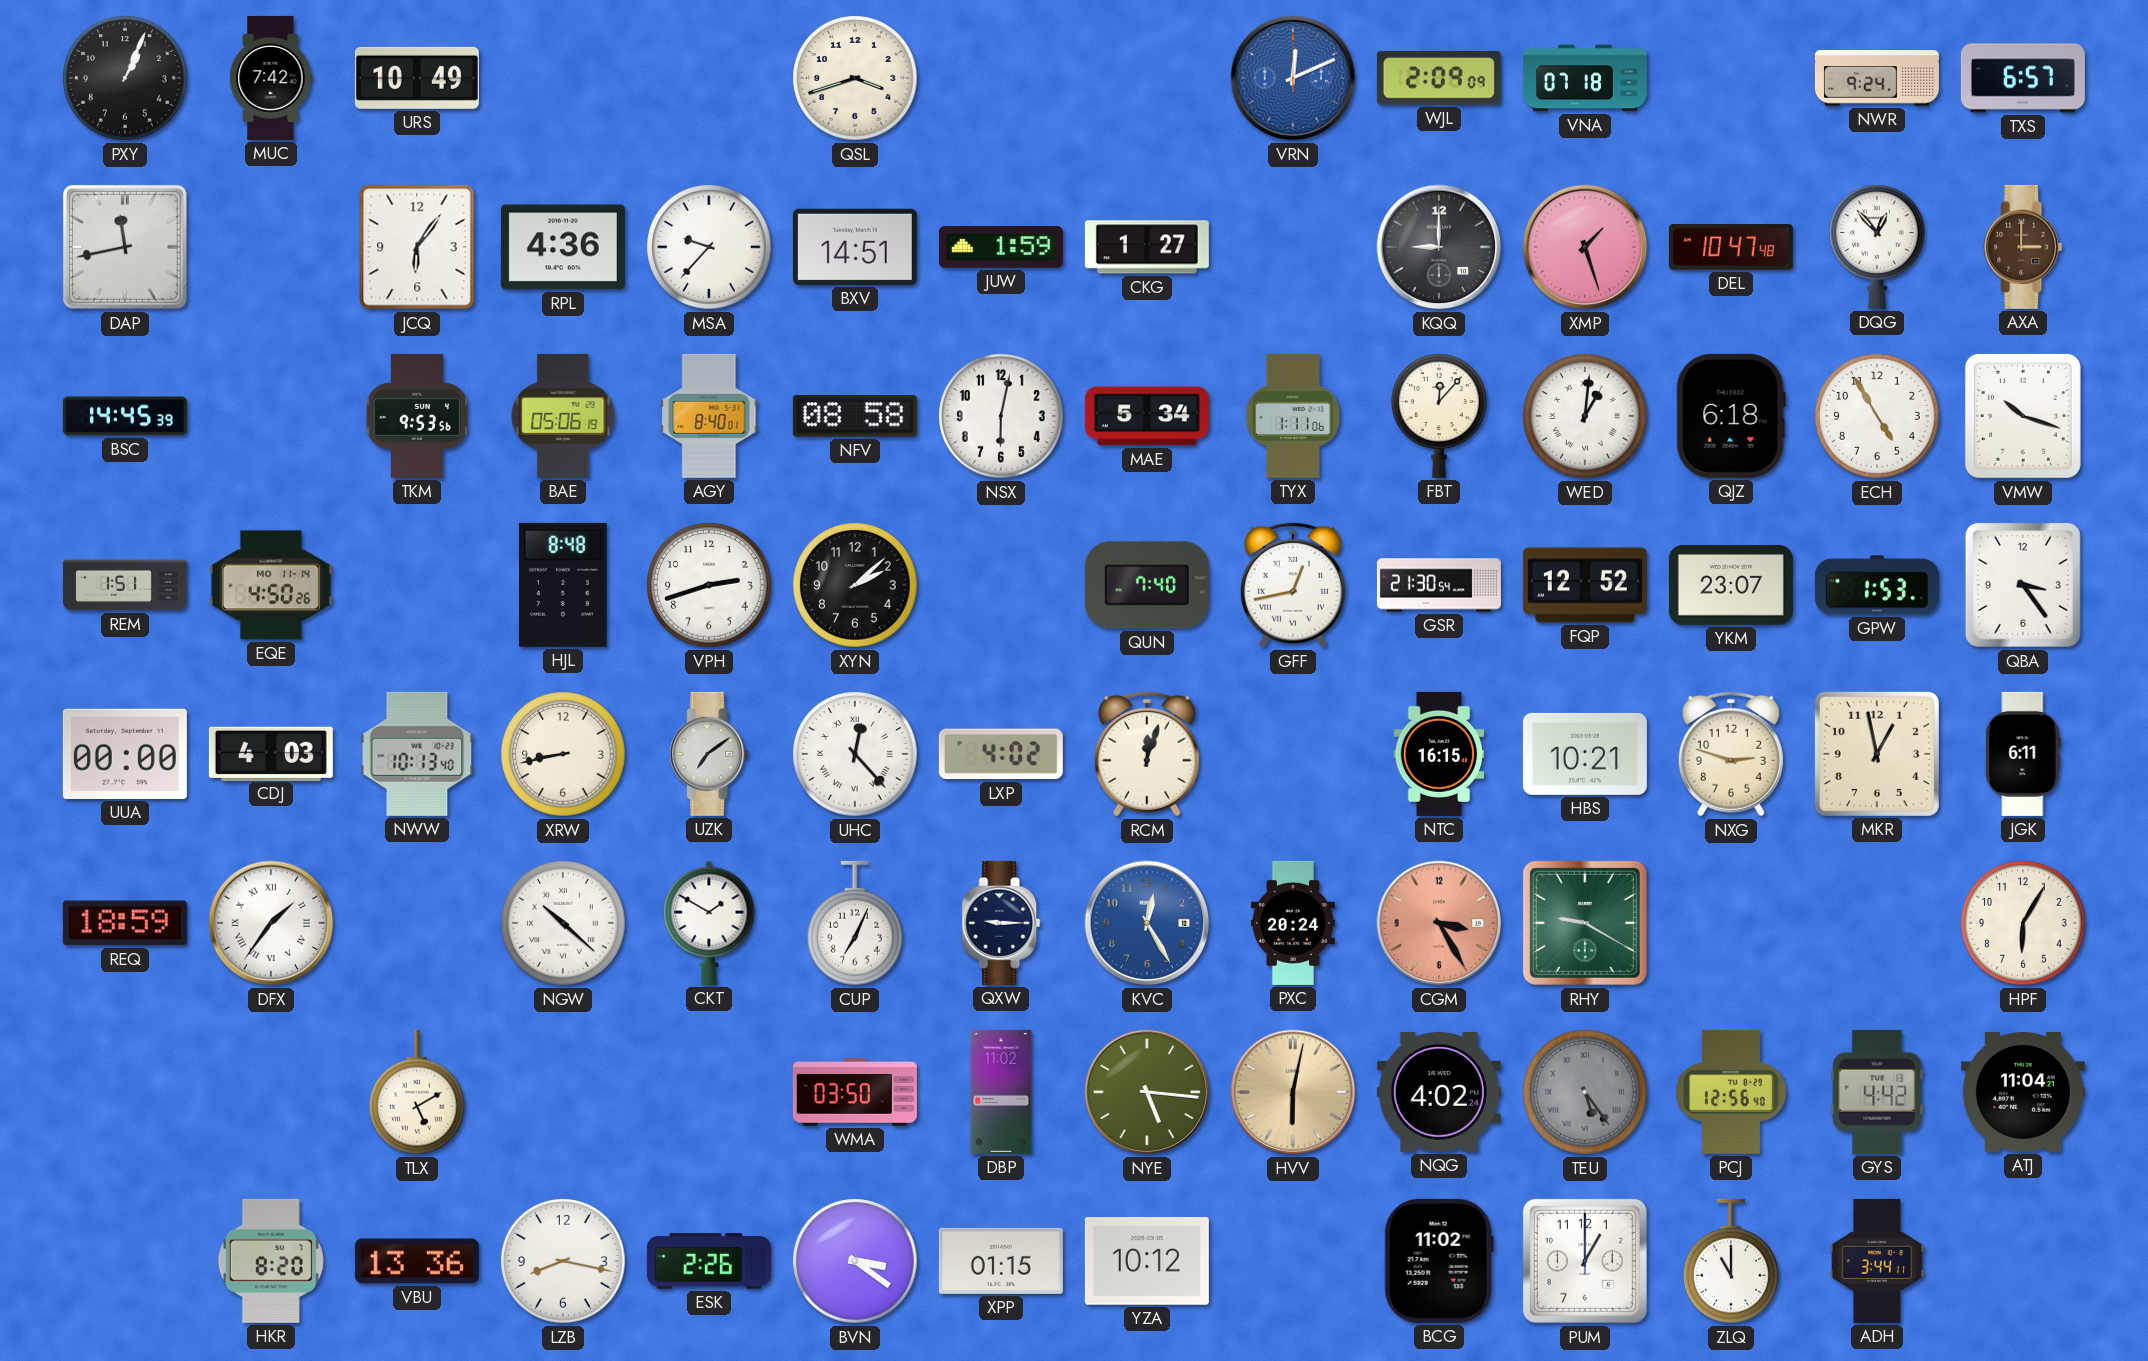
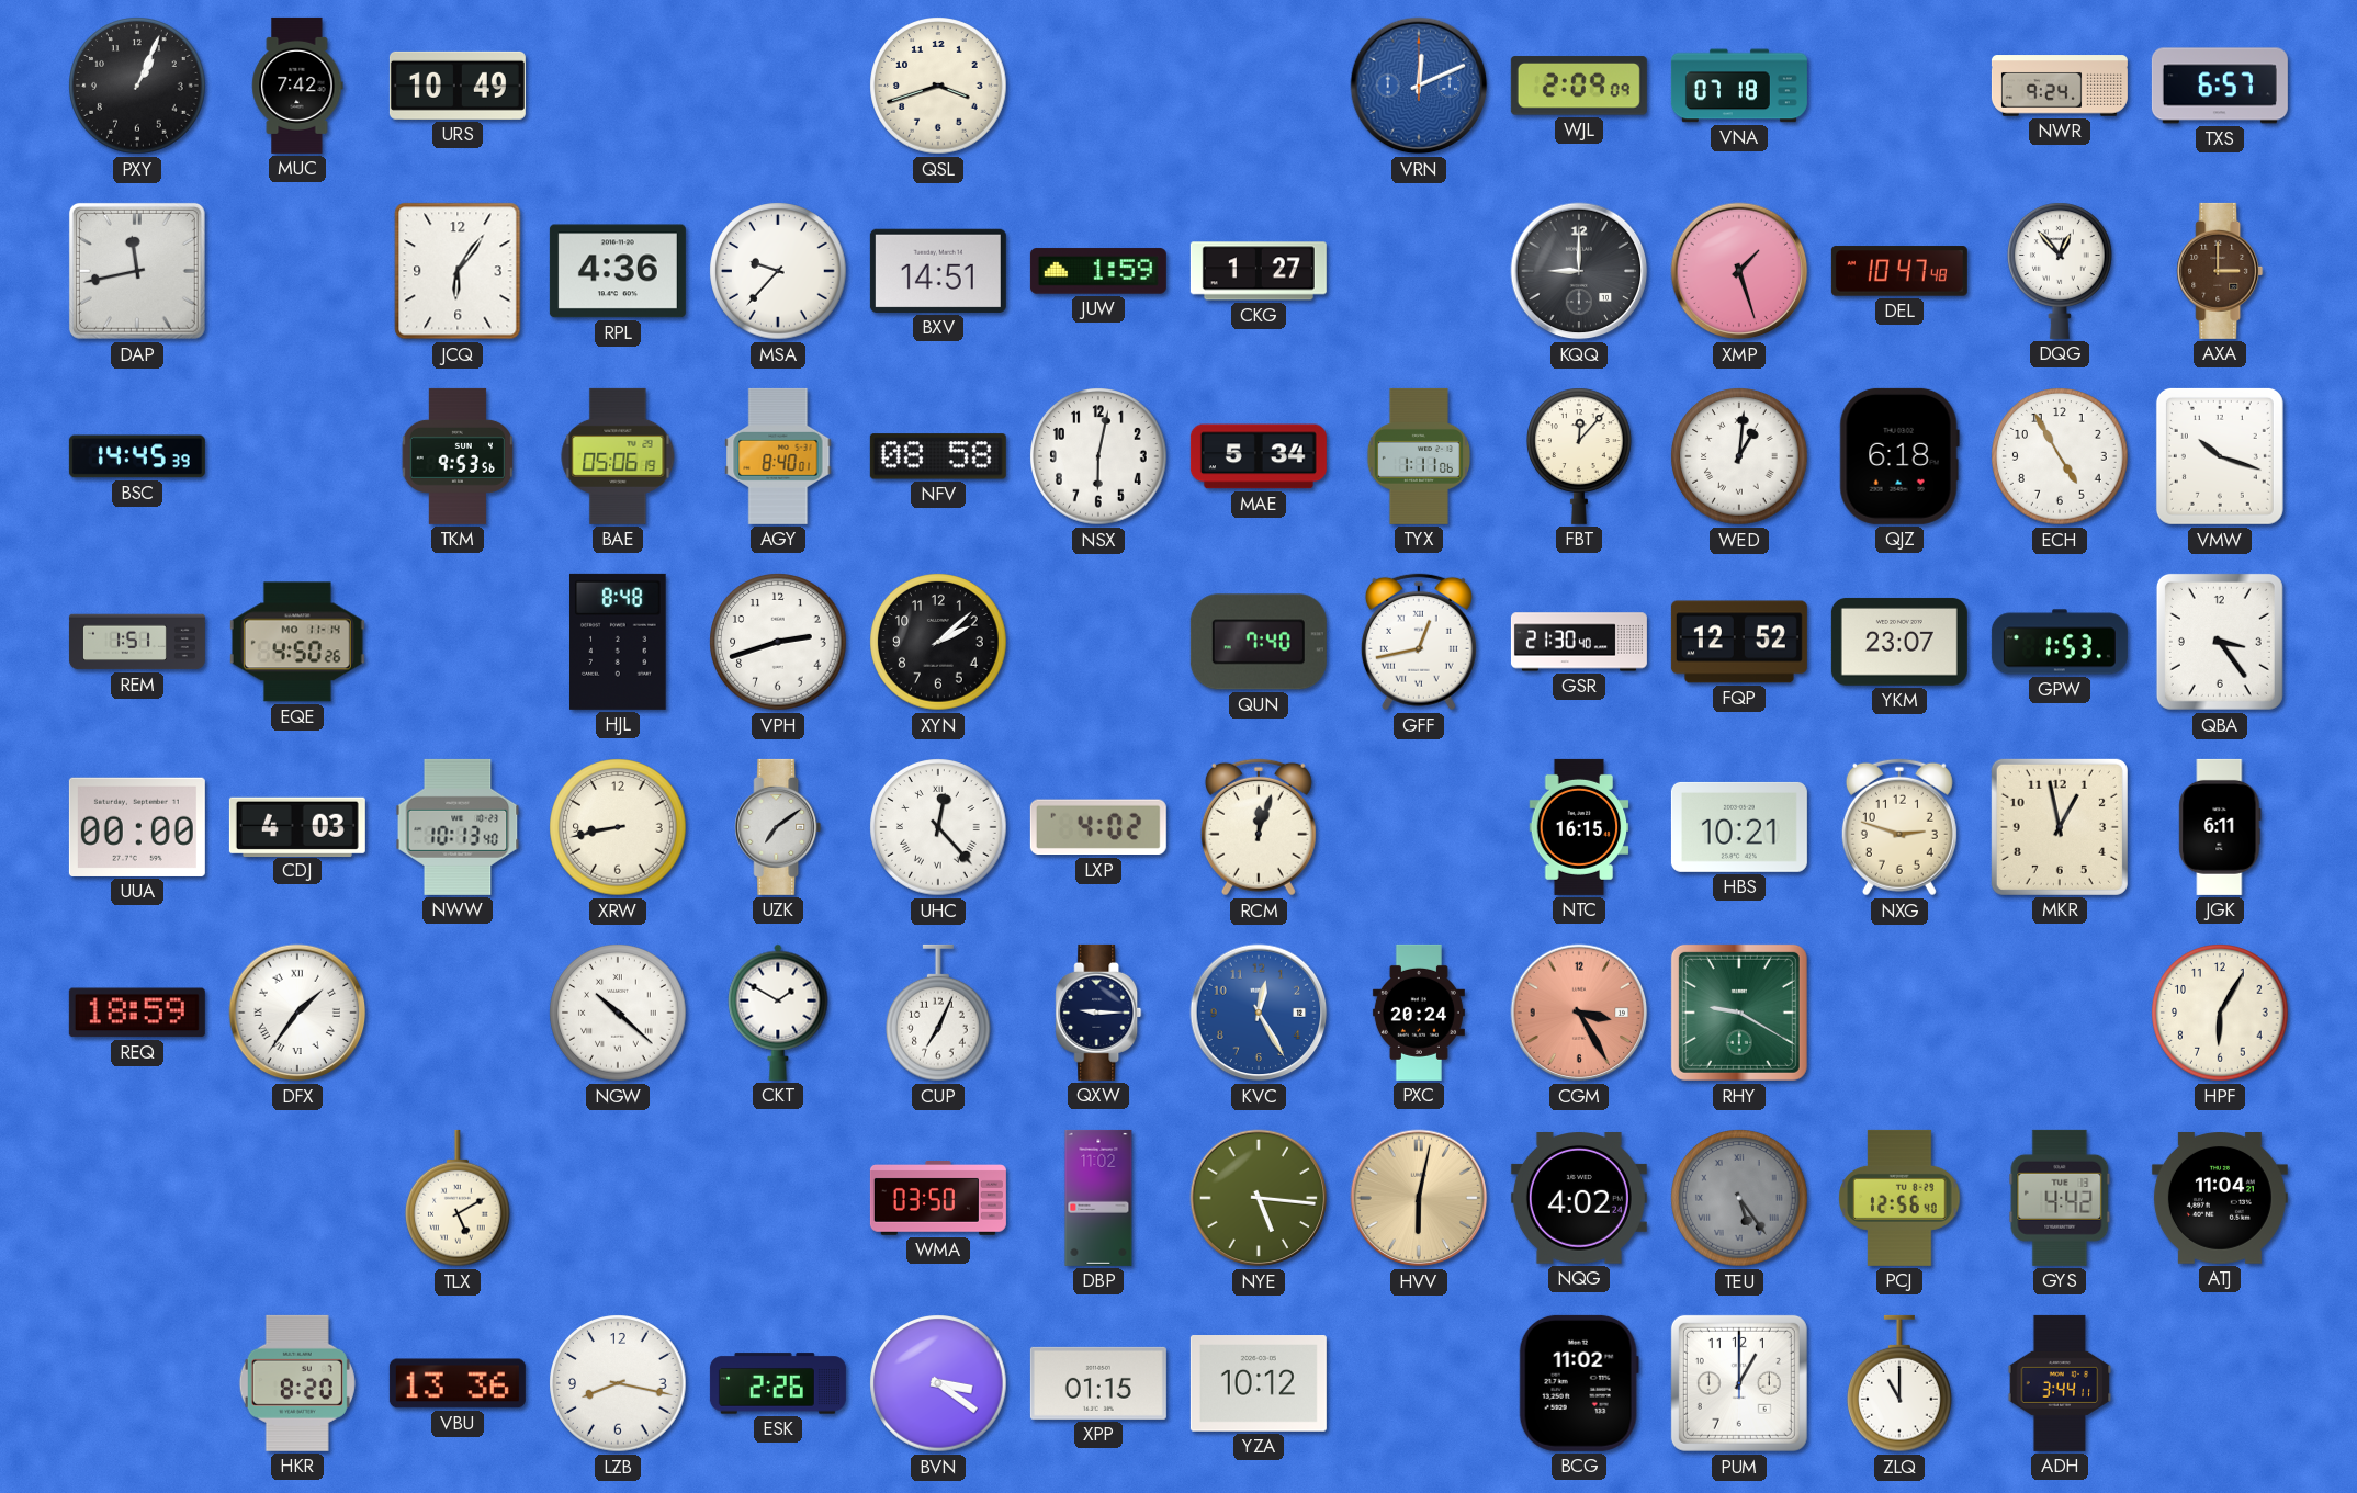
GSR: 21:30:54 -> 21:30:40
